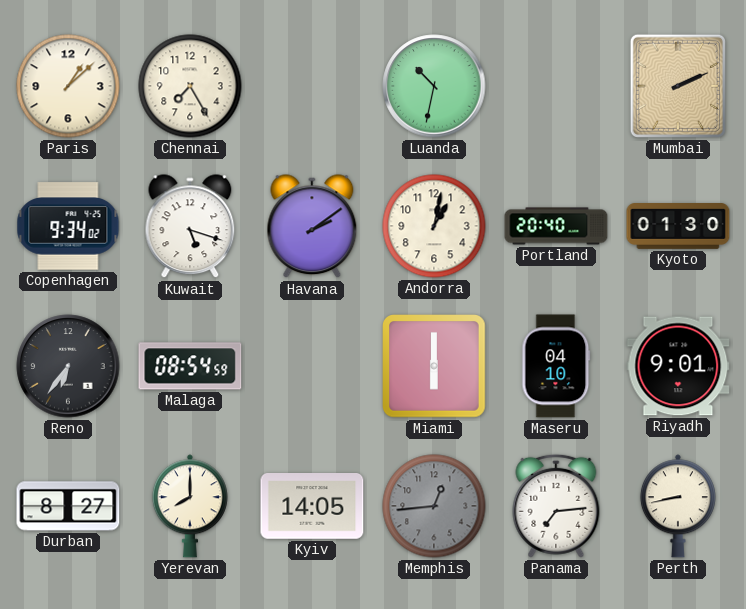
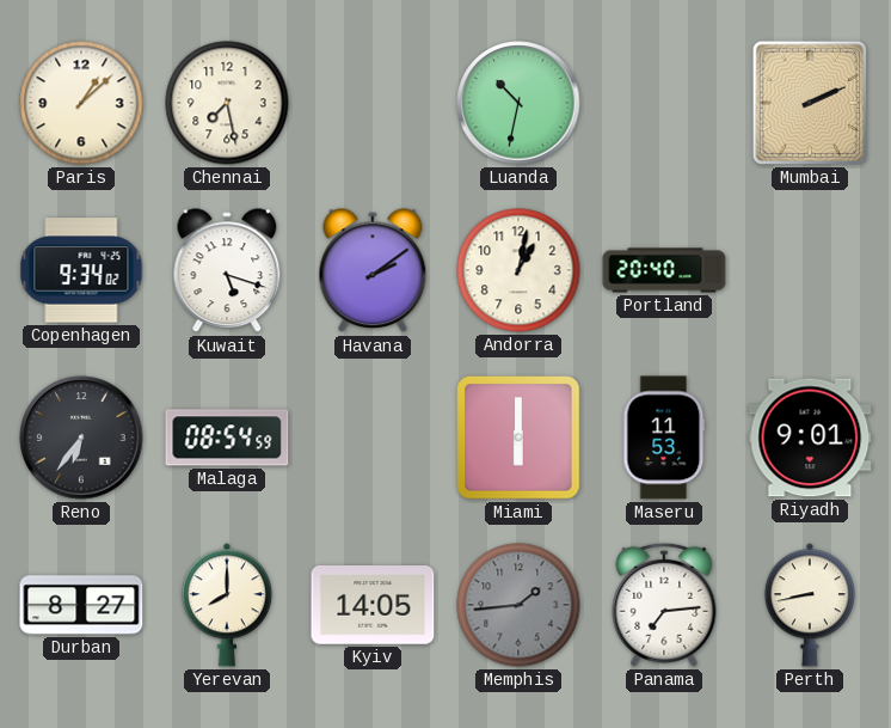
Chennai: 7:25 -> 7:28
Kyoto: 01:30 -> none
Maseru: 04:10 -> 11:53
Memphis: 12:44 -> 1:44
